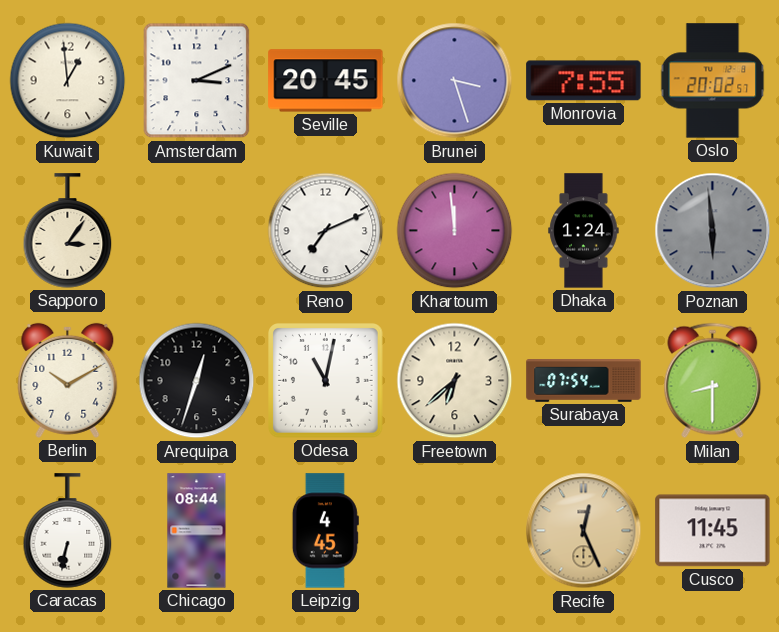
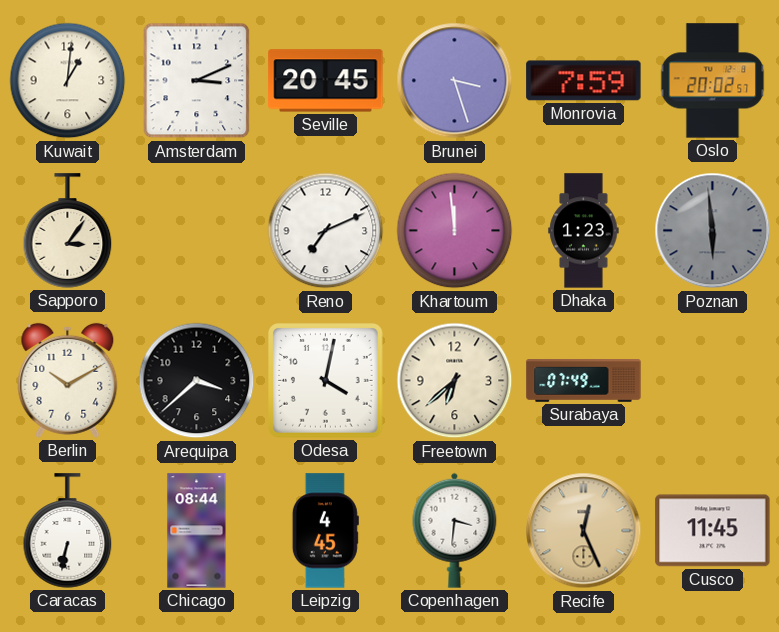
Kuwait: 12:59 -> 1:01
Monrovia: 7:55 -> 7:59
Dhaka: 1:24 -> 1:23
Arequipa: 12:33 -> 3:38
Odesa: 11:02 -> 4:02
Surabaya: 07:54 -> 07:49
Milan: 8:30 -> none
Copenhagen: none -> 3:31
